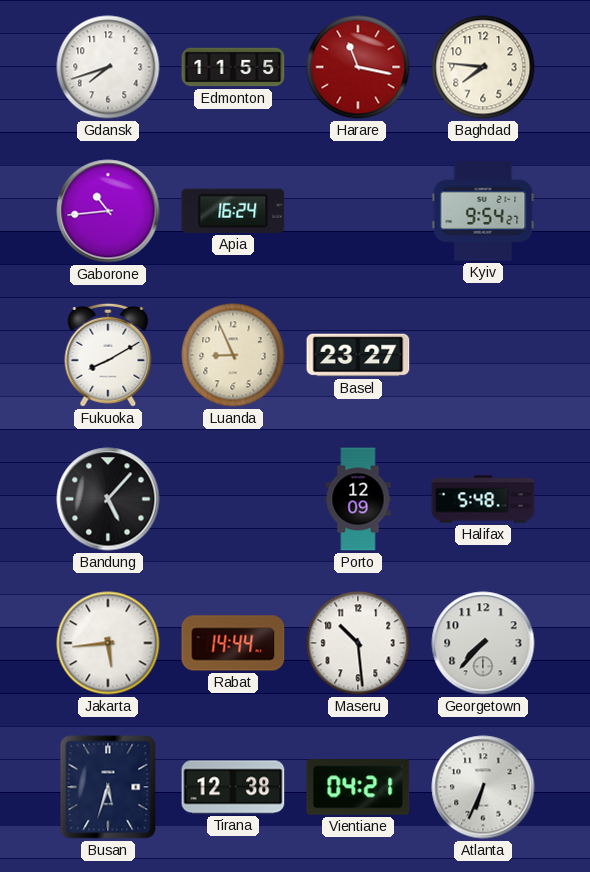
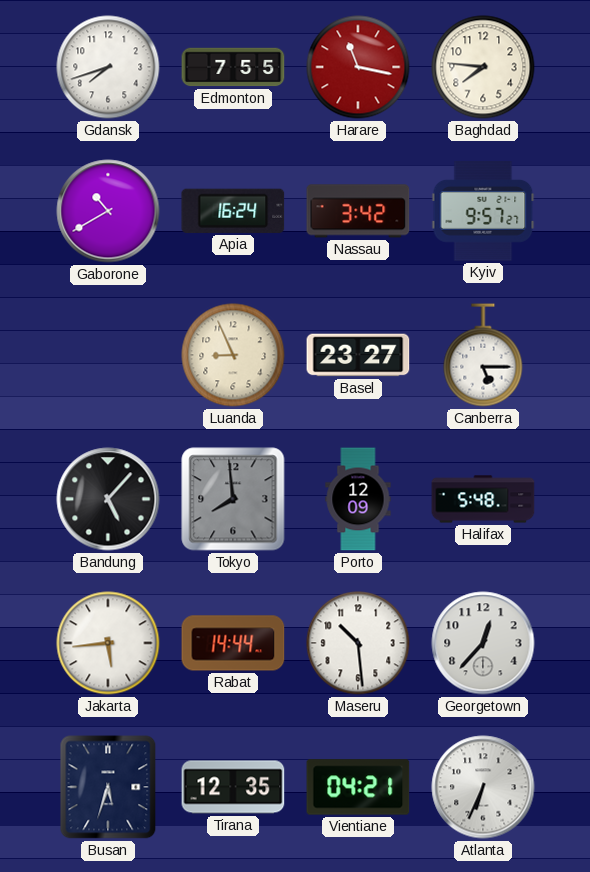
Edmonton: 11:55 -> 7:55
Gaborone: 10:44 -> 10:40
Nassau: none -> 3:42
Kyiv: 9:54 -> 9:57
Fukuoka: 8:10 -> none
Canberra: none -> 5:15
Tokyo: none -> 7:59
Georgetown: 7:37 -> 12:37
Tirana: 12:38 -> 12:35
